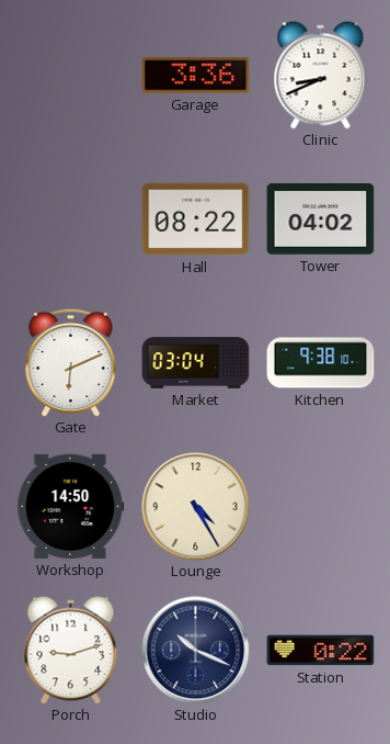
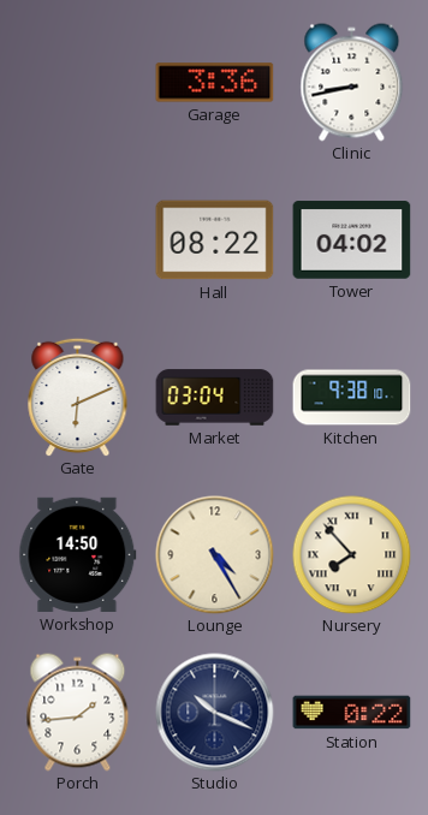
Clinic: 8:41 -> 8:43
Nursery: none -> 7:53
Porch: 9:12 -> 1:44
